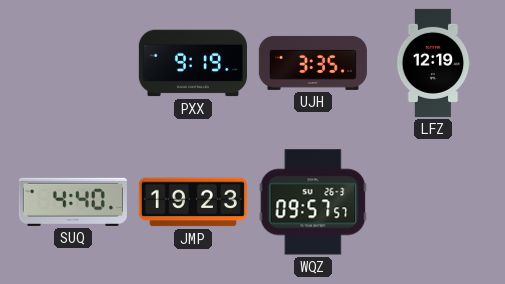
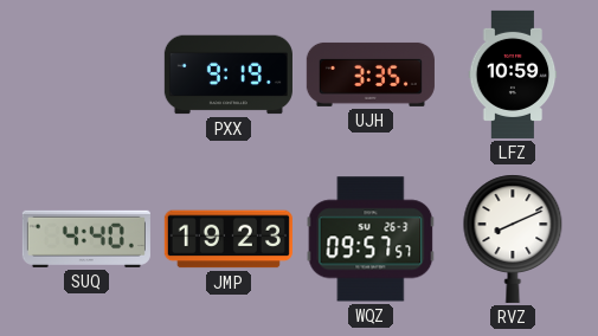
LFZ: 12:19 -> 10:59
RVZ: none -> 8:11
